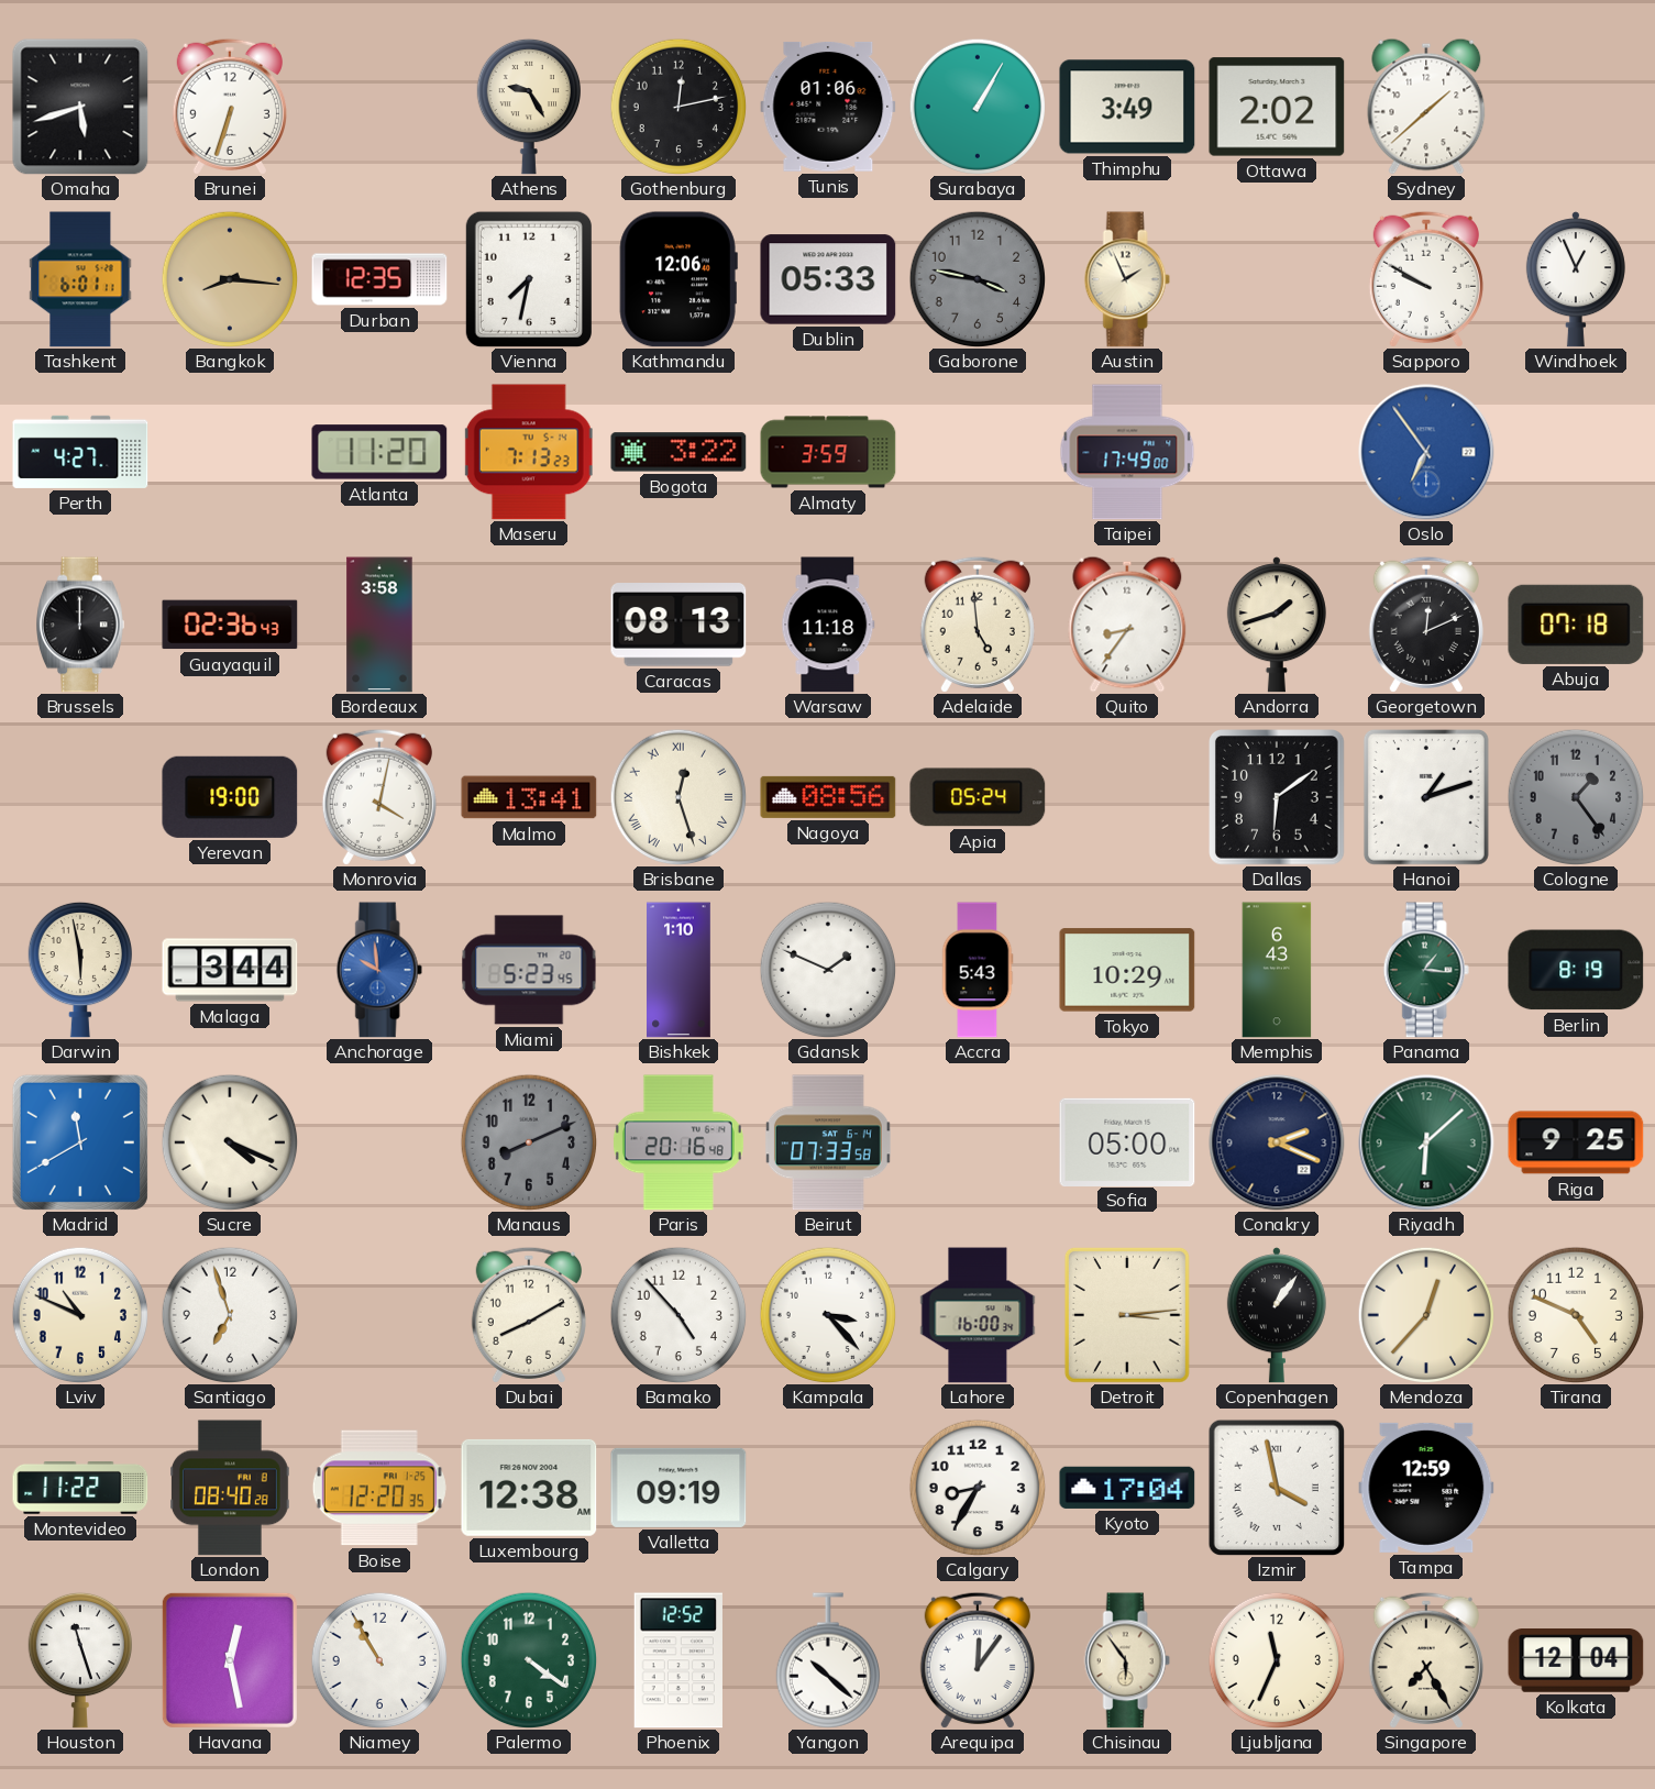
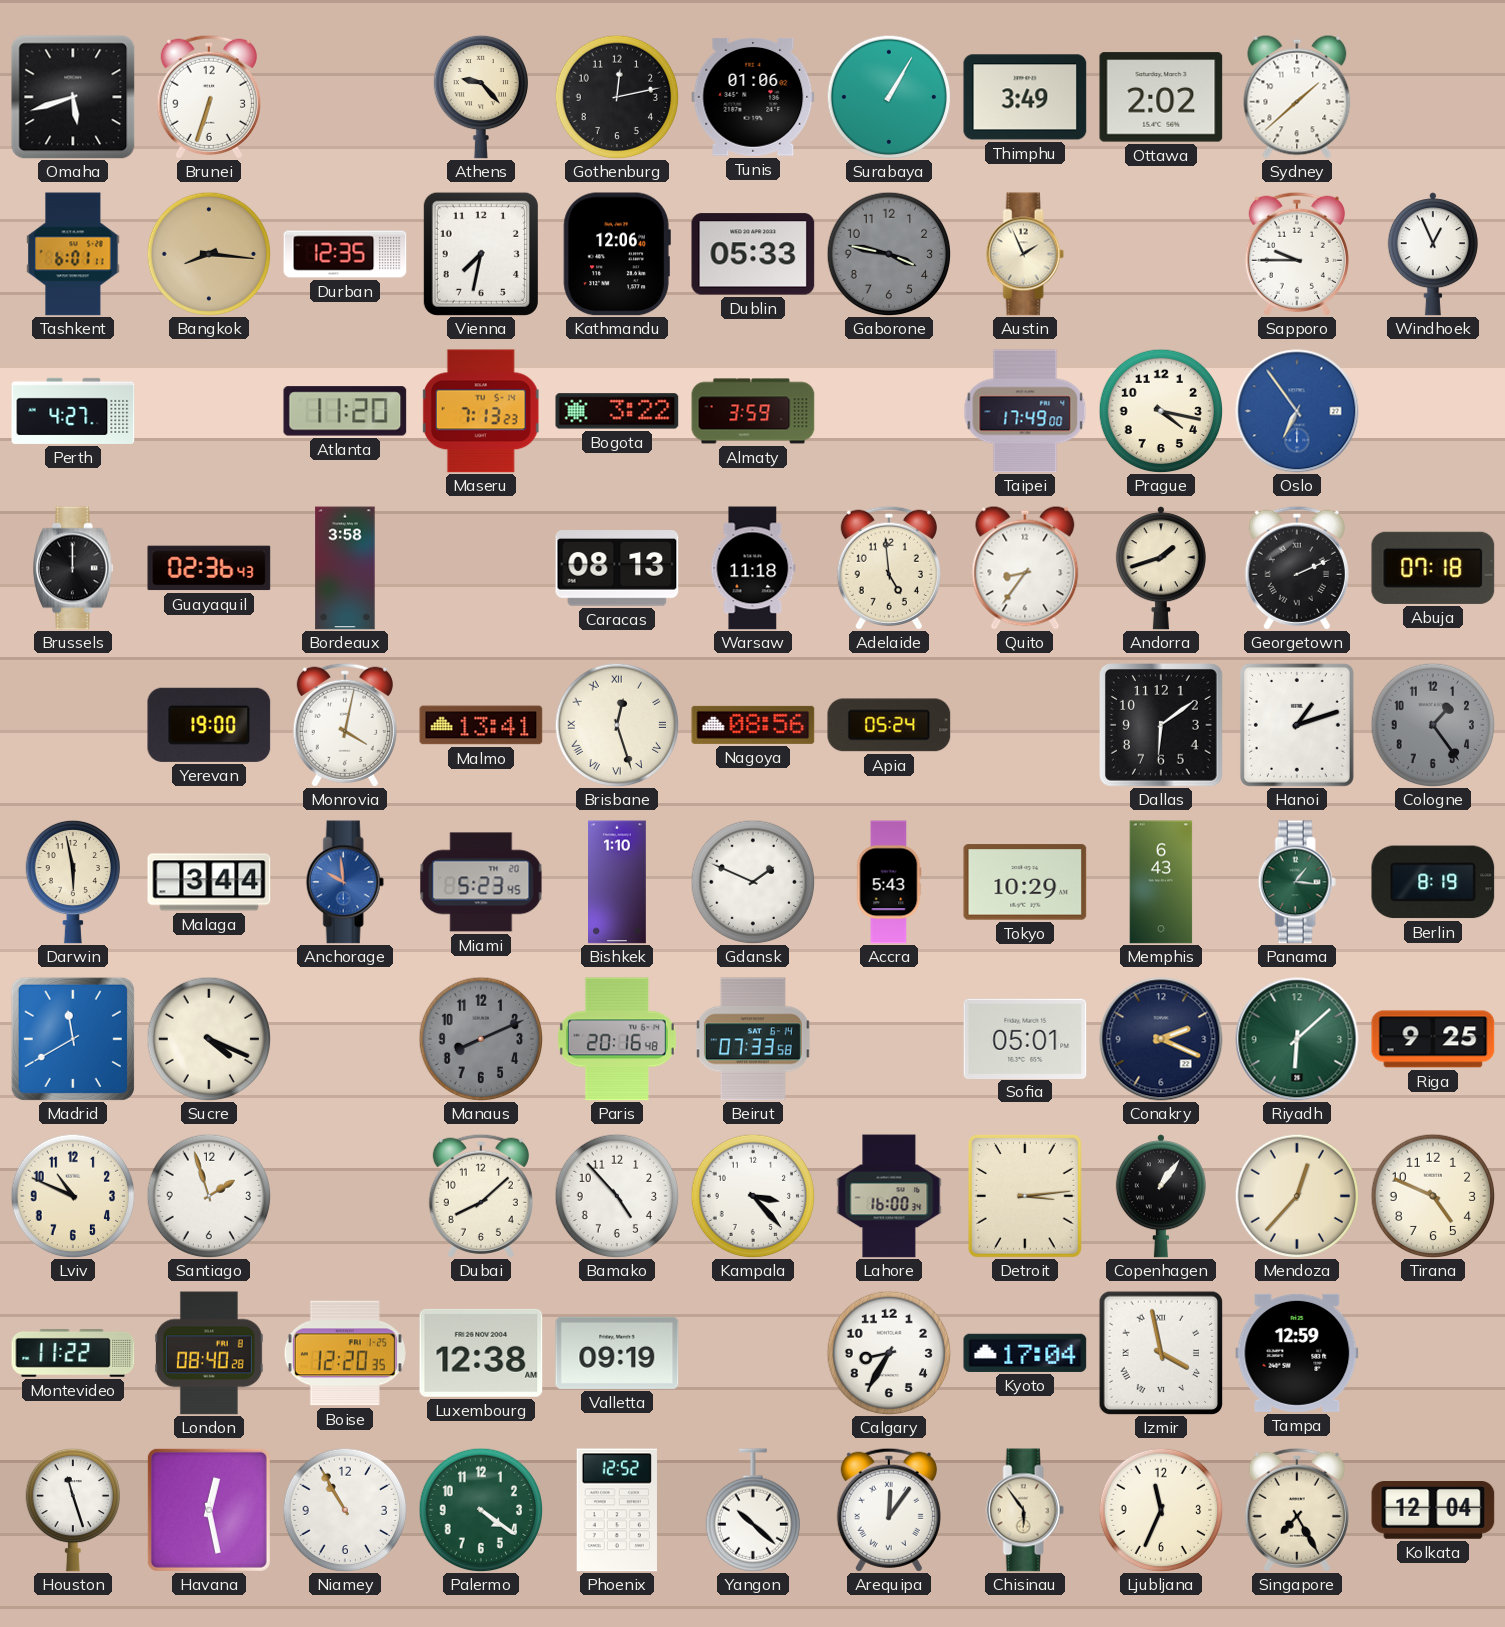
Athens: 9:25 -> 9:23
Sapporo: 9:50 -> 9:45
Prague: none -> 4:17
Georgetown: 12:11 -> 2:11
Sofia: 05:00 -> 05:01
Santiago: 6:57 -> 1:57
Dubai: 8:10 -> 8:08
